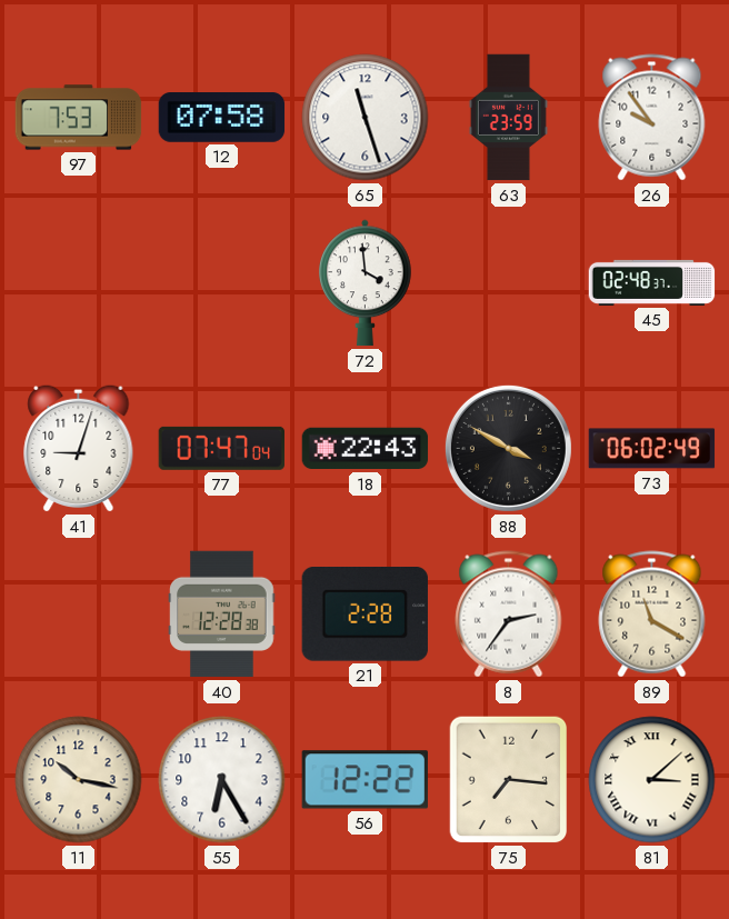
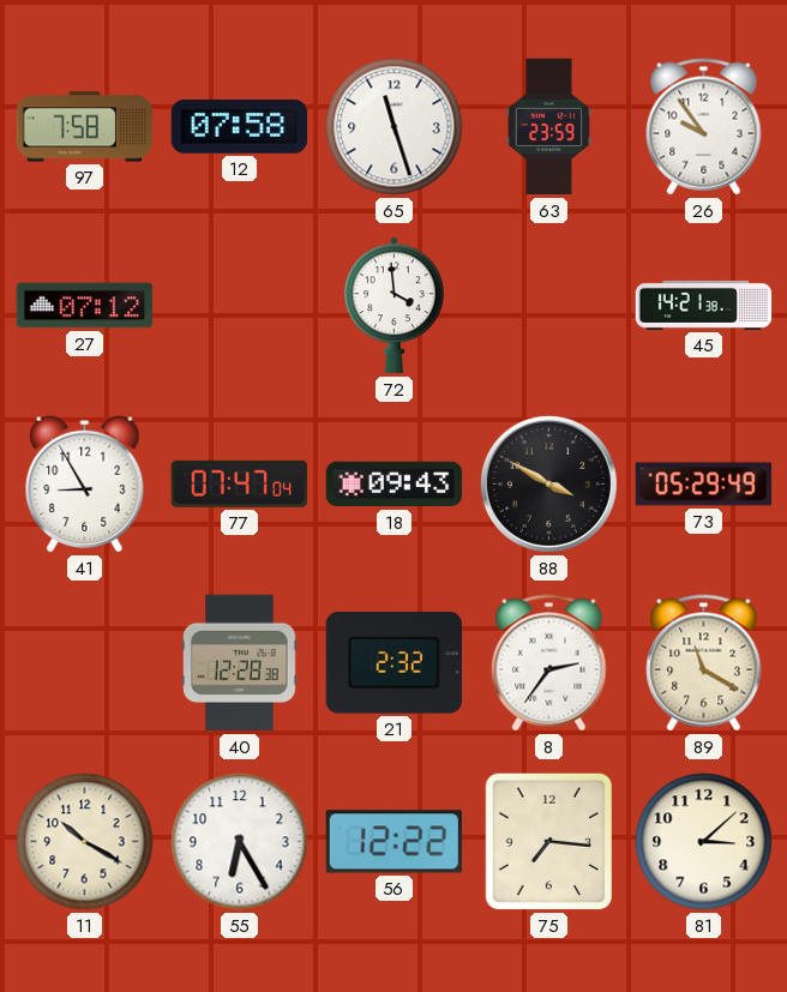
97: 7:53 -> 7:58
27: none -> 07:12
45: 02:48 -> 14:21
41: 9:03 -> 8:55
18: 22:43 -> 09:43
73: 06:02 -> 05:29
21: 2:28 -> 2:32
11: 10:17 -> 10:20
81 numerals: Roman -> Arabic
